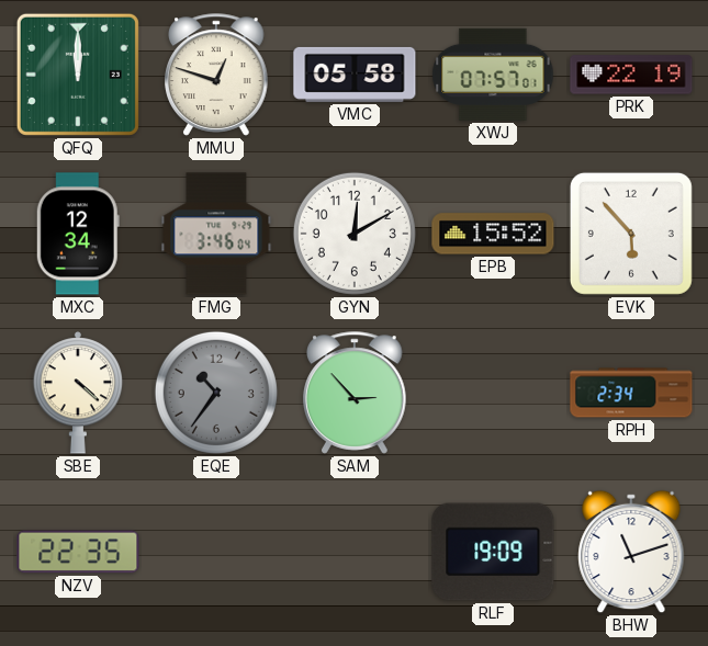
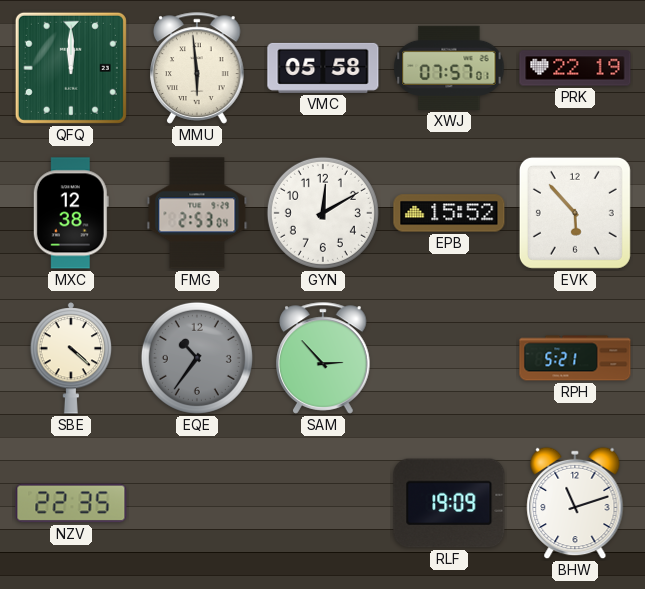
MMU: 12:48 -> 5:59
MXC: 12:34 -> 12:38
FMG: 3:46 -> 2:53
RPH: 2:34 -> 5:21
